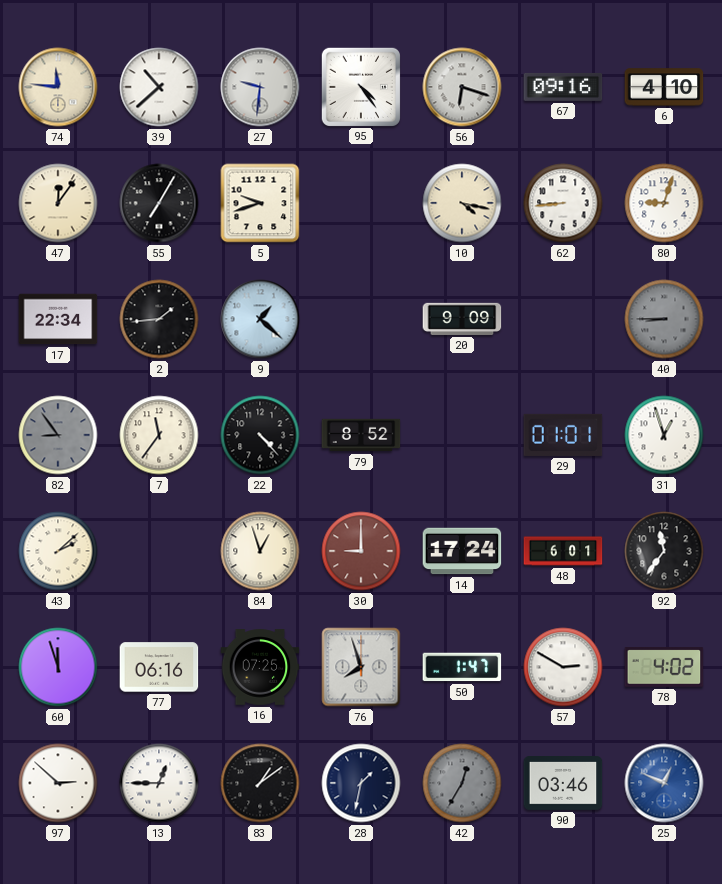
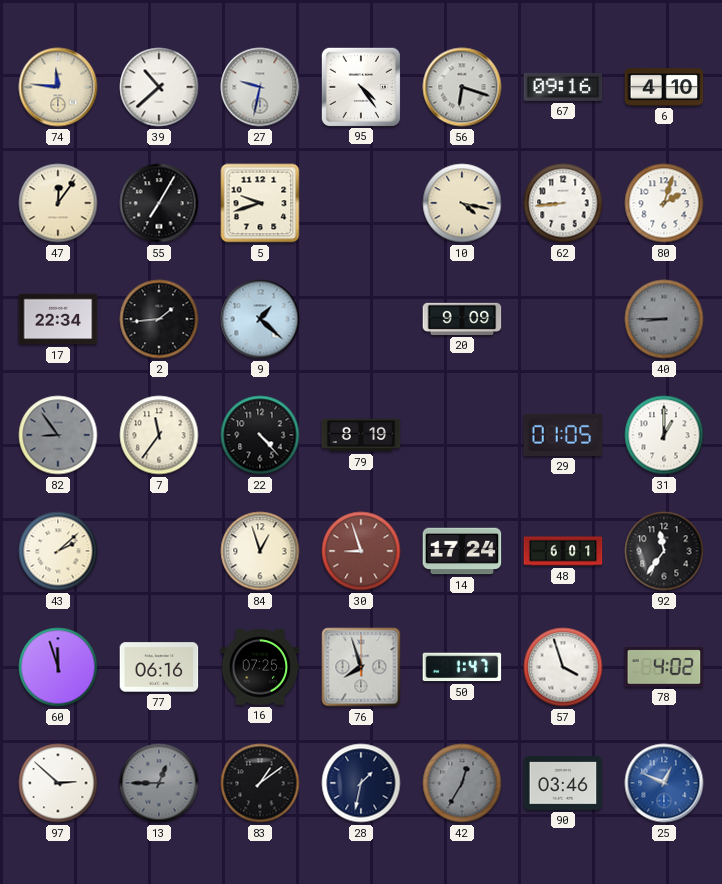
27: 9:31 -> 9:32
80: 9:03 -> 2:03
79: 8:52 -> 8:19
29: 01:01 -> 01:05
31: 12:57 -> 1:00
30: 9:00 -> 8:57
57: 2:50 -> 3:57
13 dial: white -> grey
